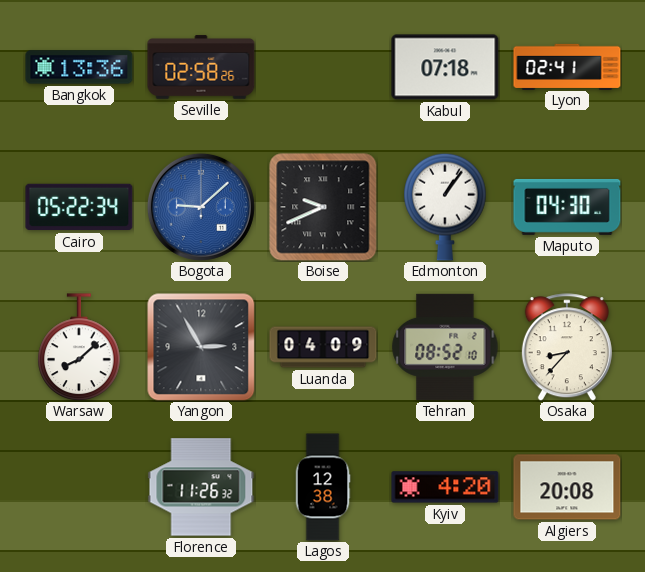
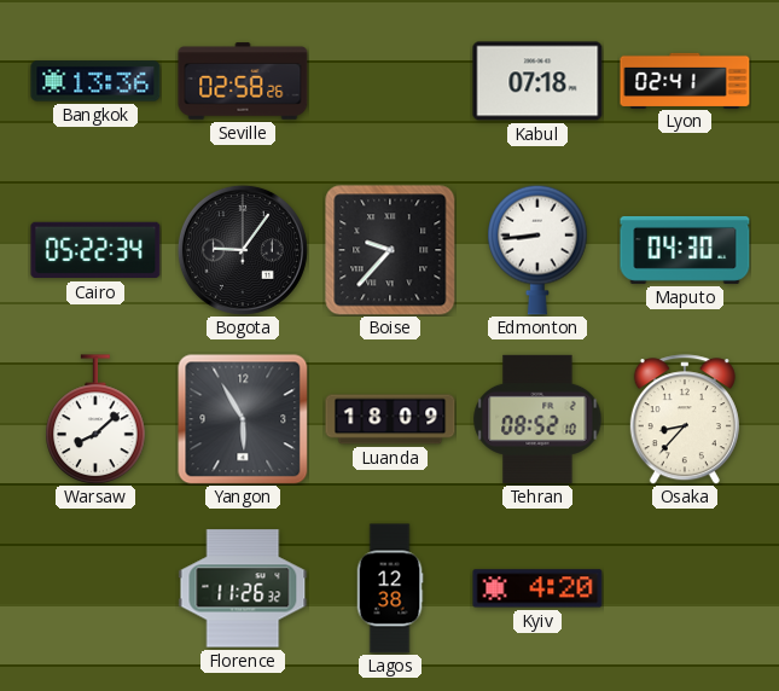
Bogota: 9:08 -> 9:06
Bogota dial: blue -> black
Boise: 9:41 -> 9:37
Edmonton: 1:06 -> 8:44
Yangon: 2:55 -> 5:55
Luanda: 04:09 -> 18:09
Algiers: 20:08 -> none
